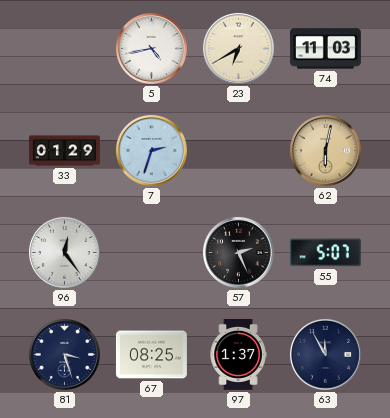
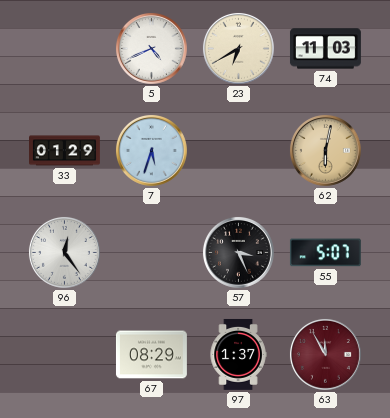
5: 4:43 -> 4:41
7: 2:33 -> 5:33
57: 2:26 -> 3:26
81: 3:27 -> none
67: 08:25 -> 08:29
63 dial: navy -> burgundy
